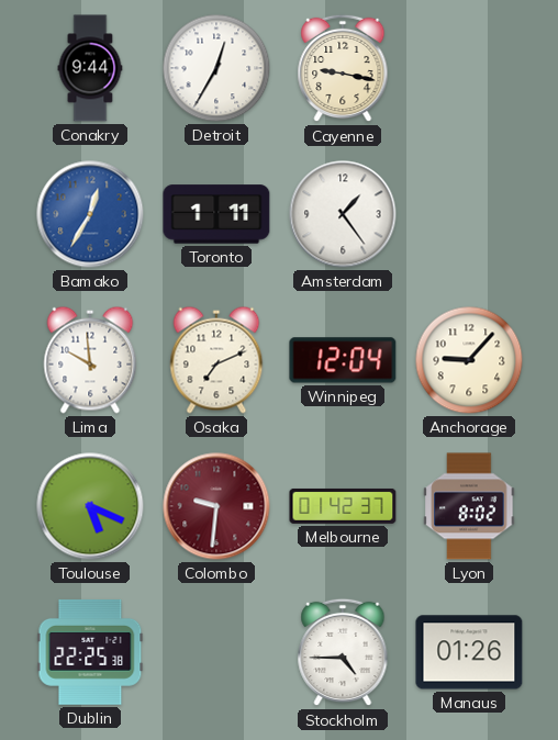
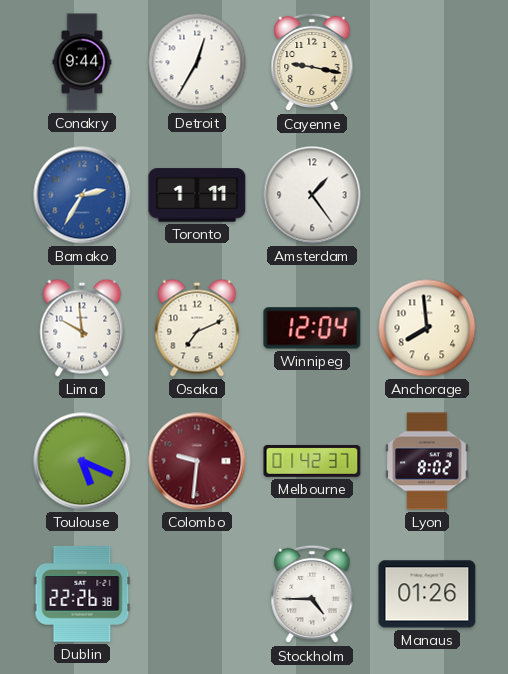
Bamako: 12:35 -> 2:35
Anchorage: 9:07 -> 7:59
Dublin: 22:25 -> 22:26
